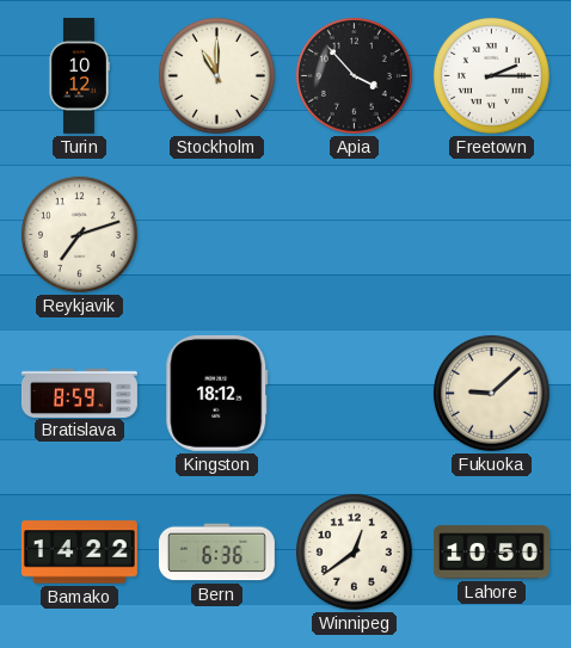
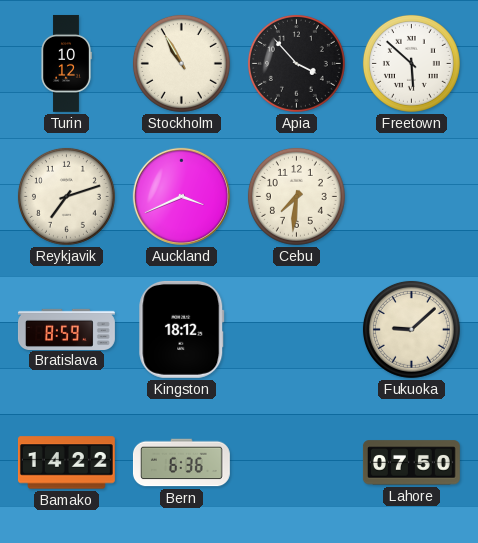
Stockholm: 11:00 -> 10:55
Freetown: 2:15 -> 5:52
Auckland: none -> 3:41
Cebu: none -> 7:31
Winnipeg: 12:39 -> none
Lahore: 10:50 -> 07:50
